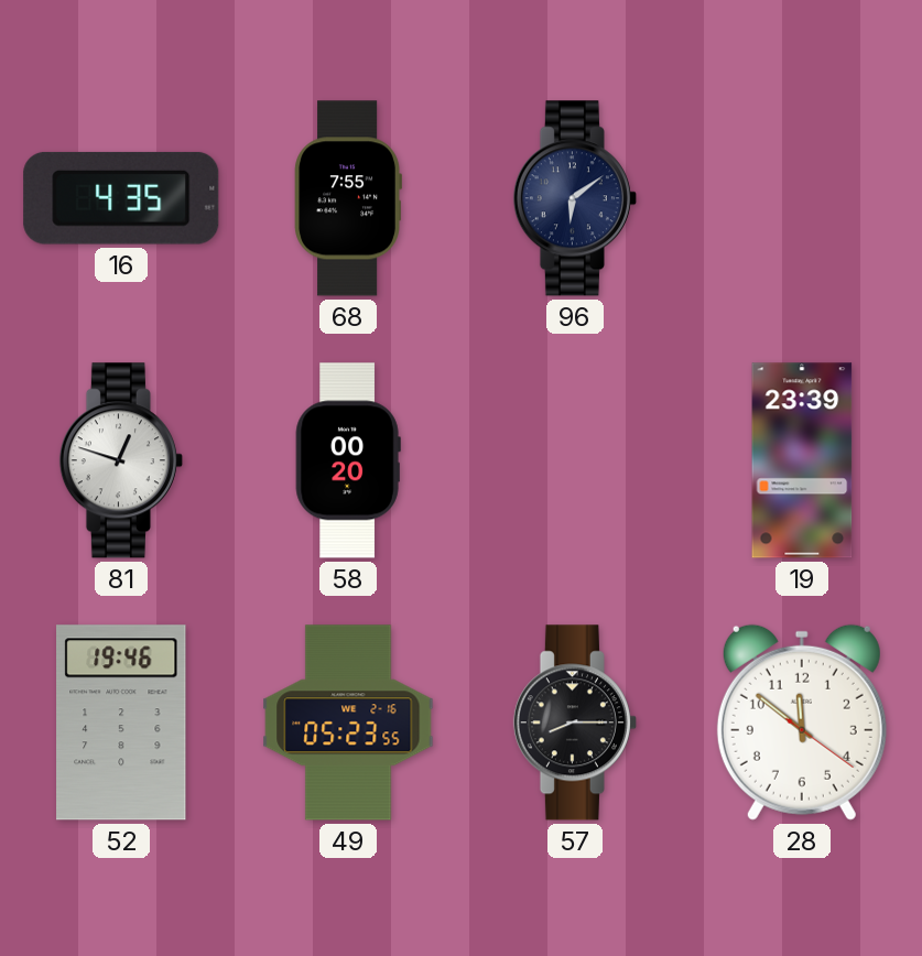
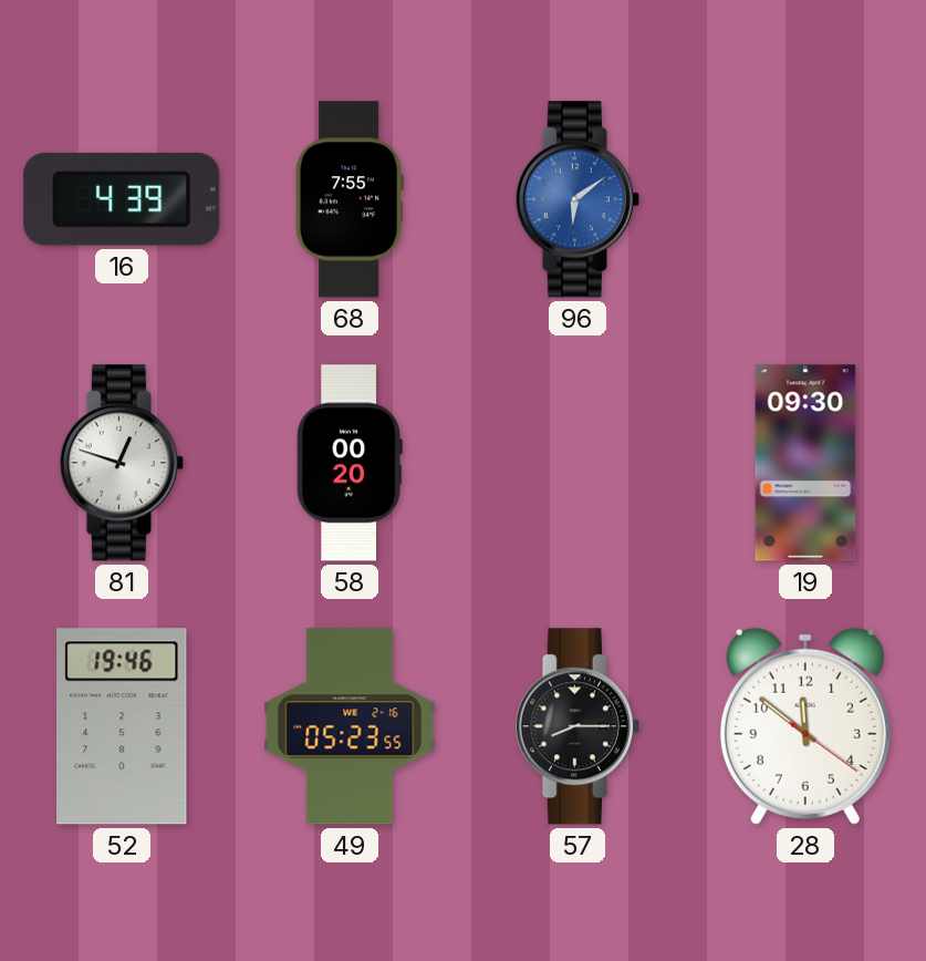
16: 4:35 -> 4:39
96 dial: navy -> blue
19: 23:39 -> 09:30
